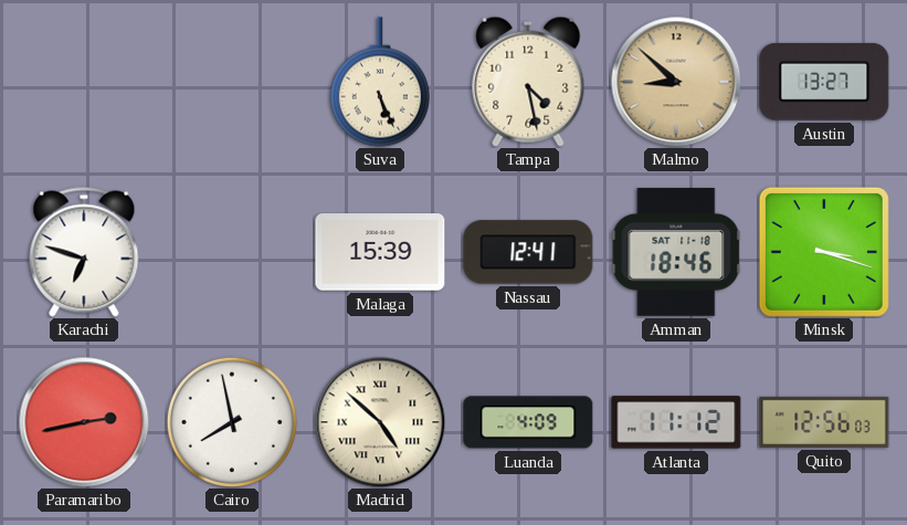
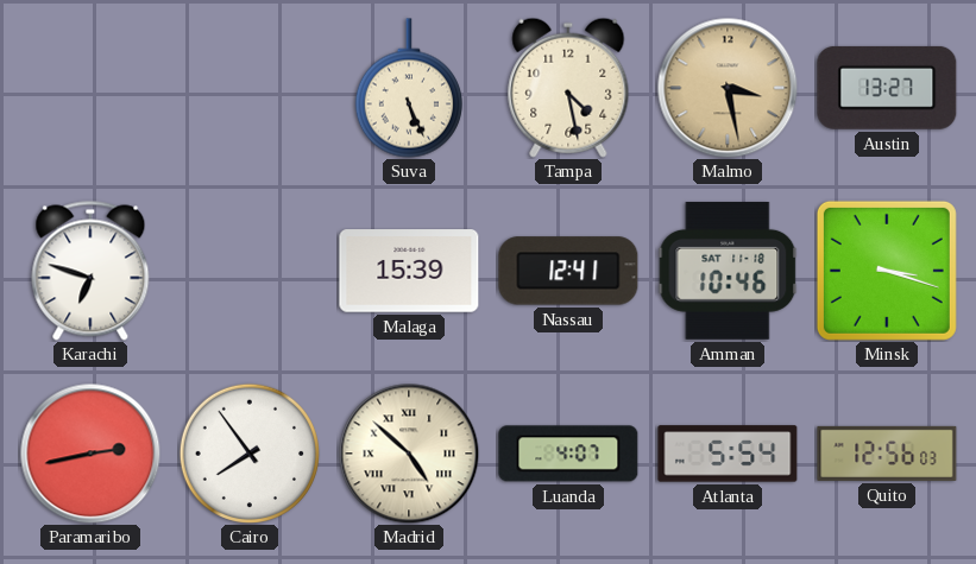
Malmo: 8:52 -> 3:28
Amman: 18:46 -> 10:46
Cairo: 7:58 -> 7:54
Luanda: 4:09 -> 4:07
Atlanta: 11:12 -> 5:54
